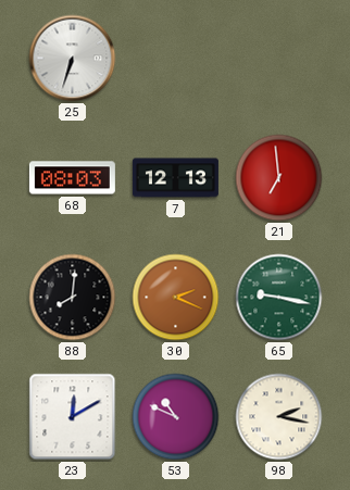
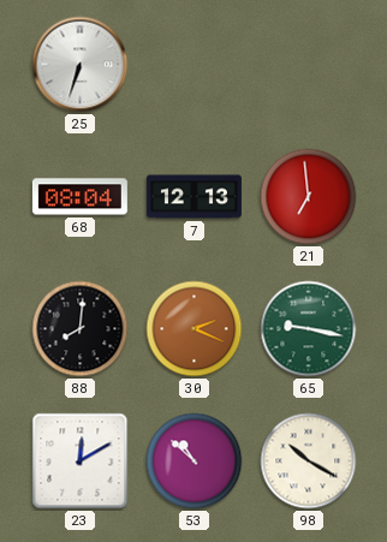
68: 08:03 -> 08:04
53: 10:49 -> 10:52
98: 2:17 -> 10:20
